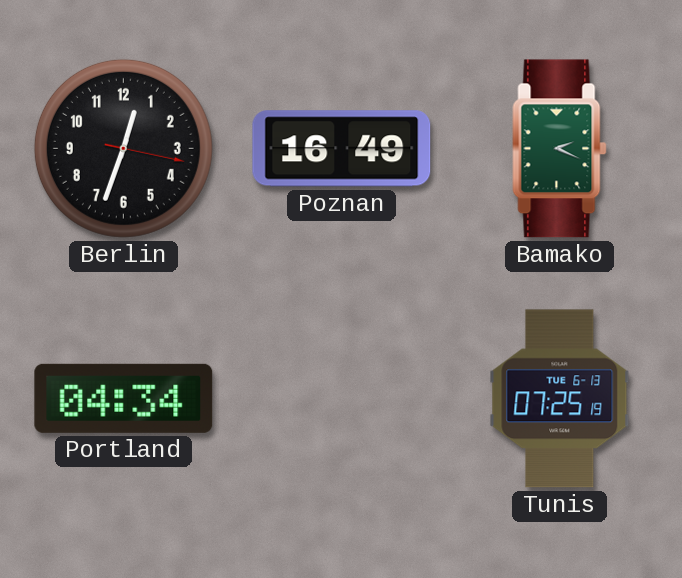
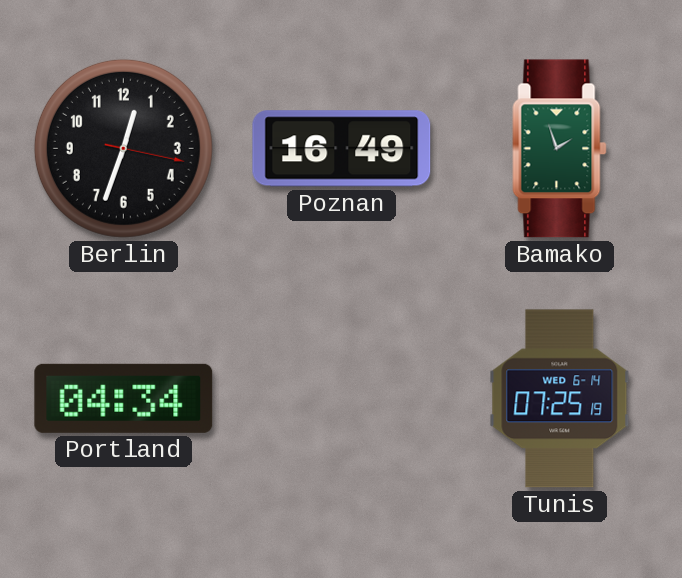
Bamako: 2:19 -> 1:57
Tunis date: TUE 6-13 -> WED 6-14
